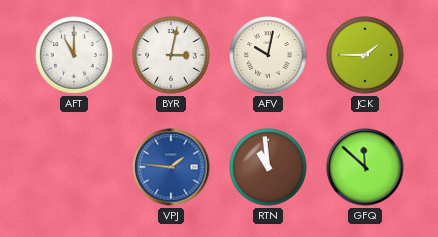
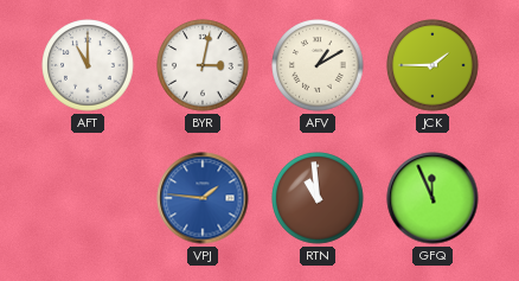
AFV: 10:02 -> 1:10
GFQ: 11:52 -> 11:56
